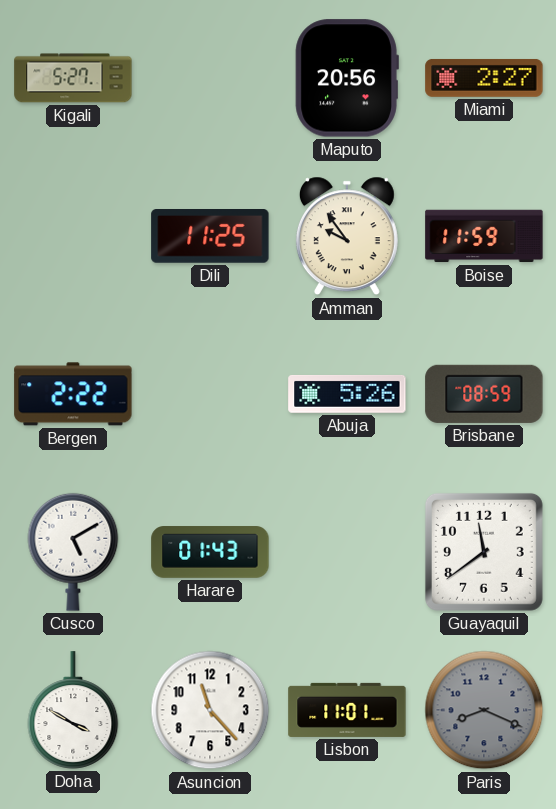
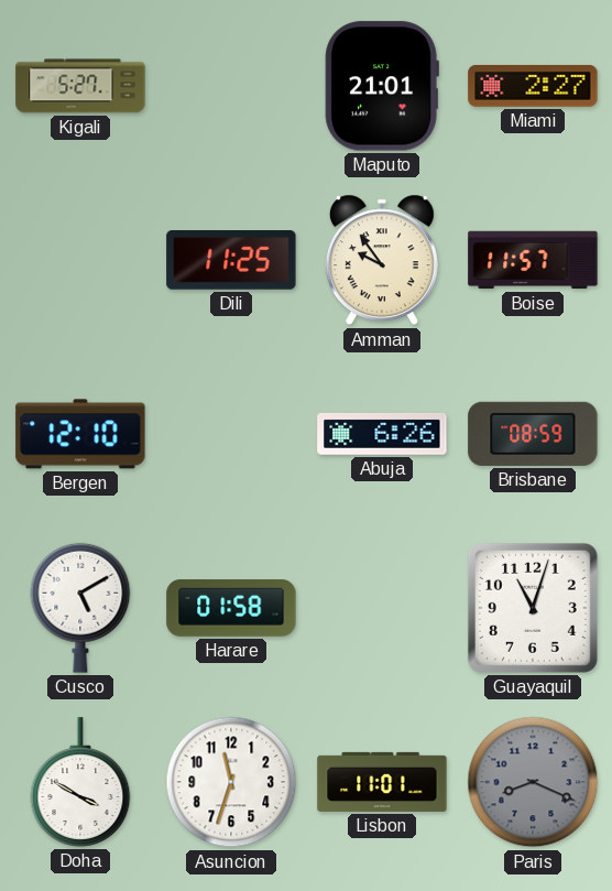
Maputo: 20:56 -> 21:01
Boise: 11:59 -> 11:57
Bergen: 2:22 -> 12:10
Abuja: 5:26 -> 6:26
Harare: 01:43 -> 01:58
Guayaquil: 11:39 -> 11:03
Asuncion: 11:23 -> 11:33
